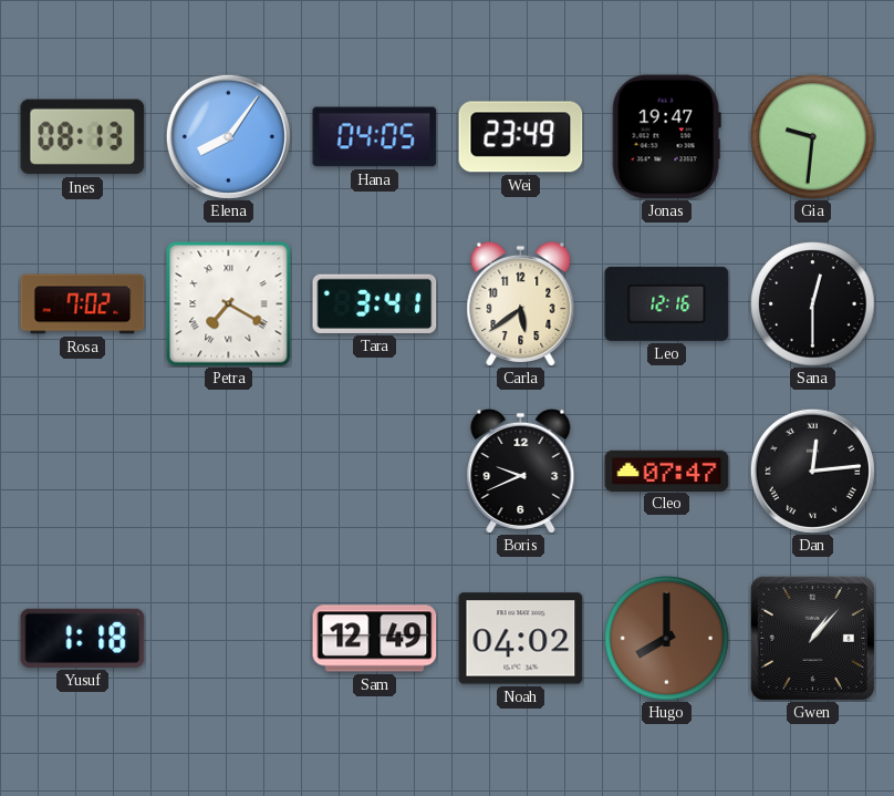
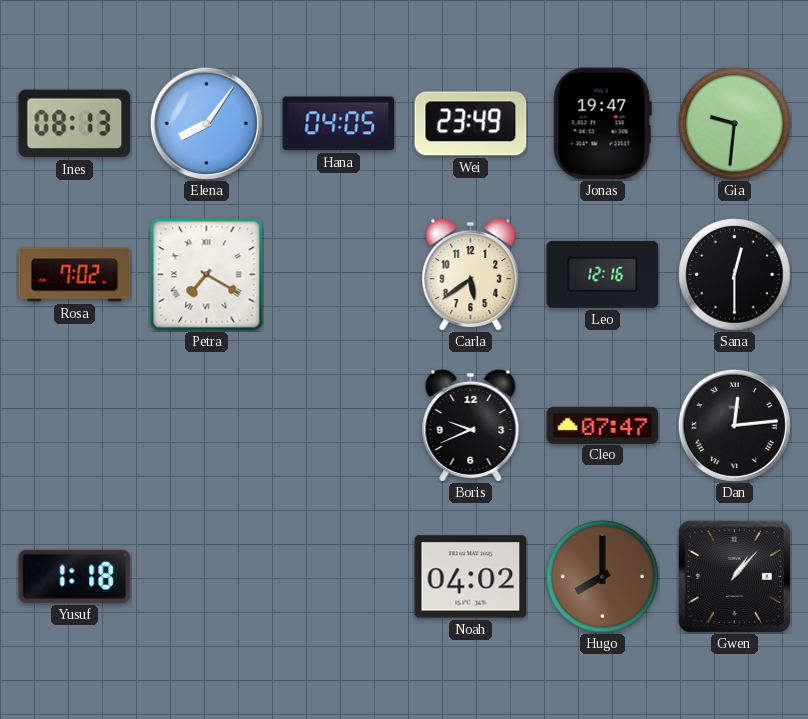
Tara: 3:41 -> none
Sam: 12:49 -> none
